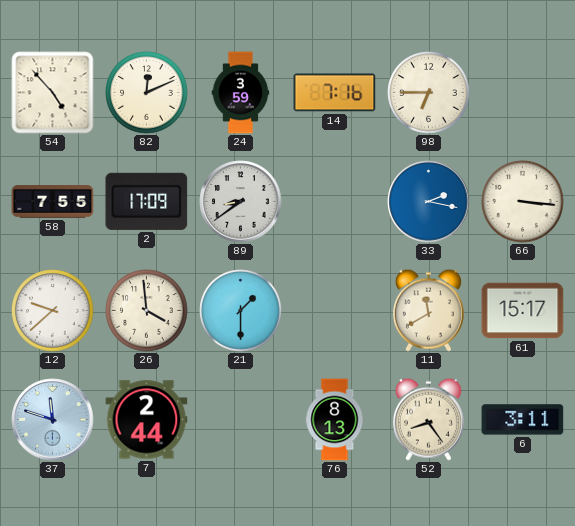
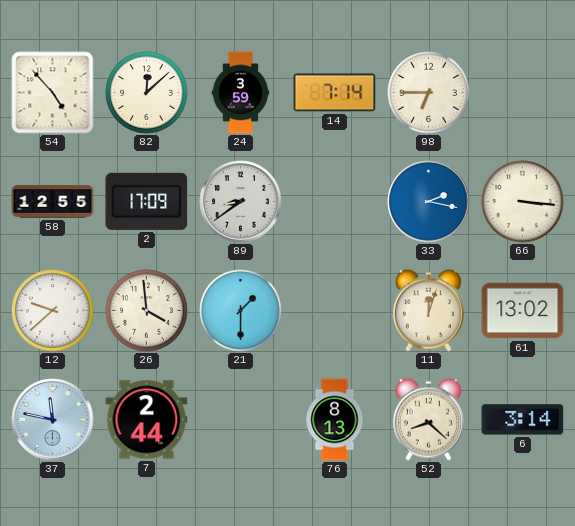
82: 12:11 -> 12:08
14: 7:16 -> 7:14
58: 7:55 -> 12:55
11: 11:40 -> 12:03
61: 15:17 -> 13:02
37: 11:48 -> 11:47
52: 8:24 -> 8:22
6: 3:11 -> 3:14
